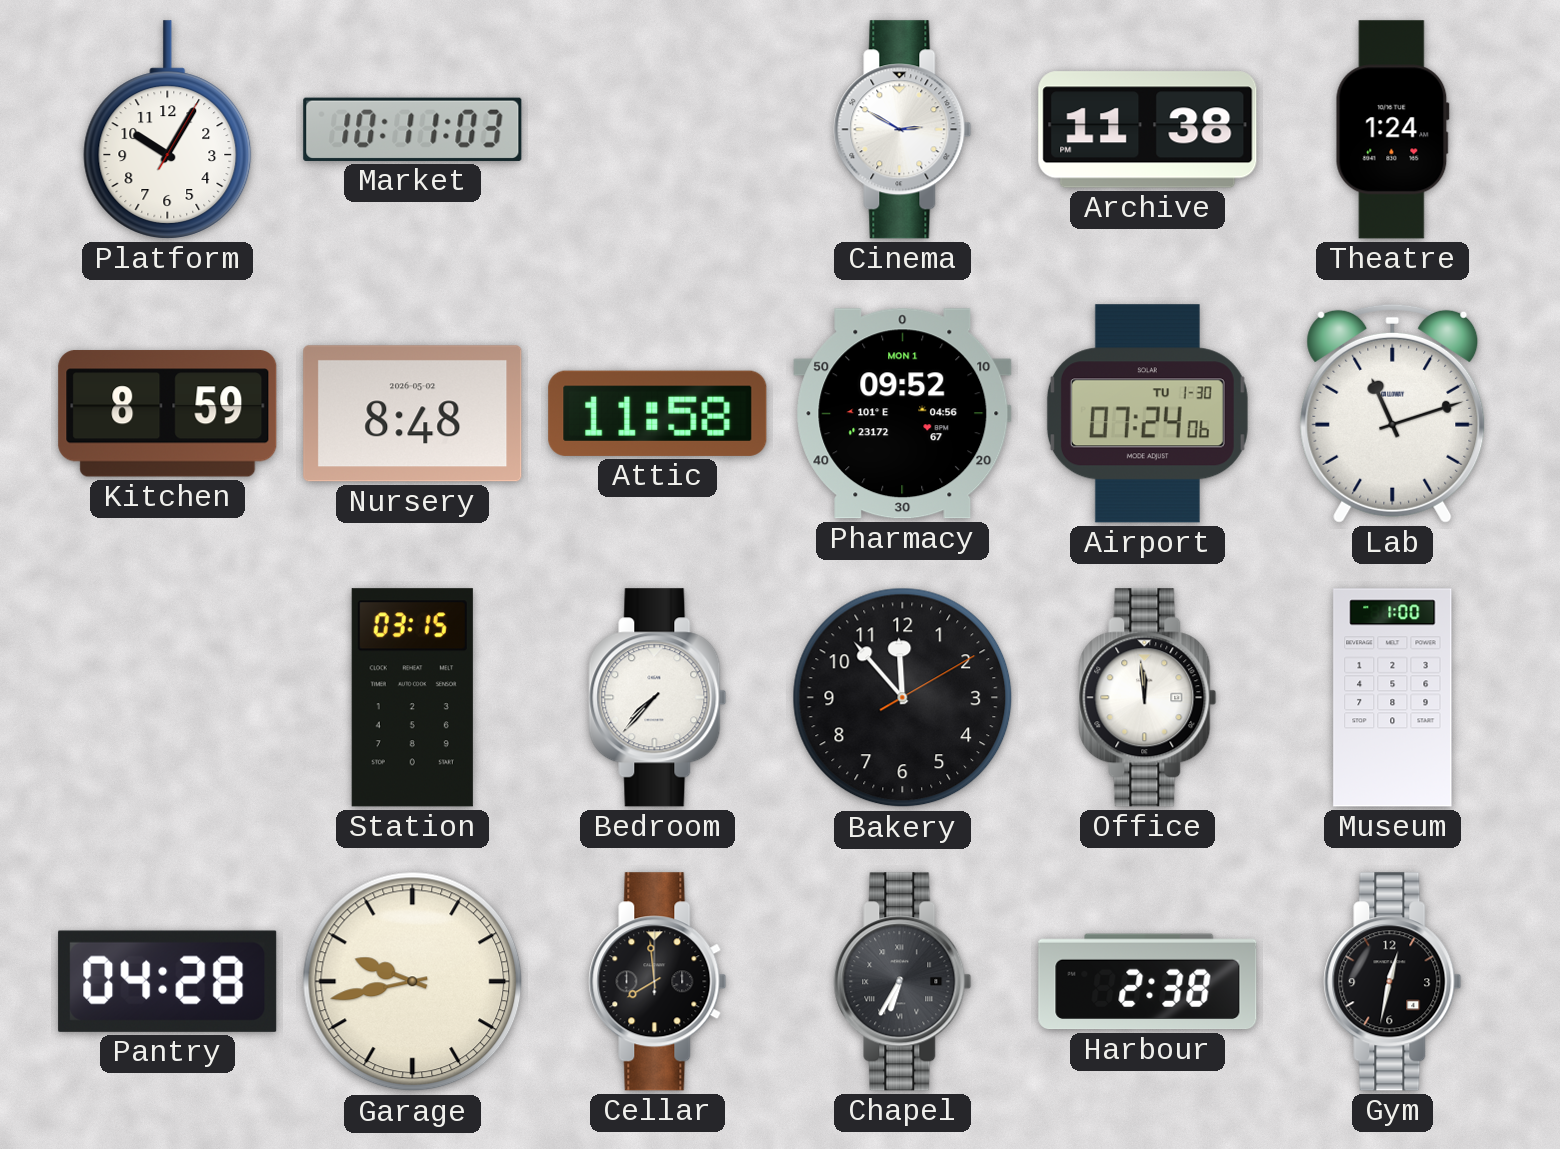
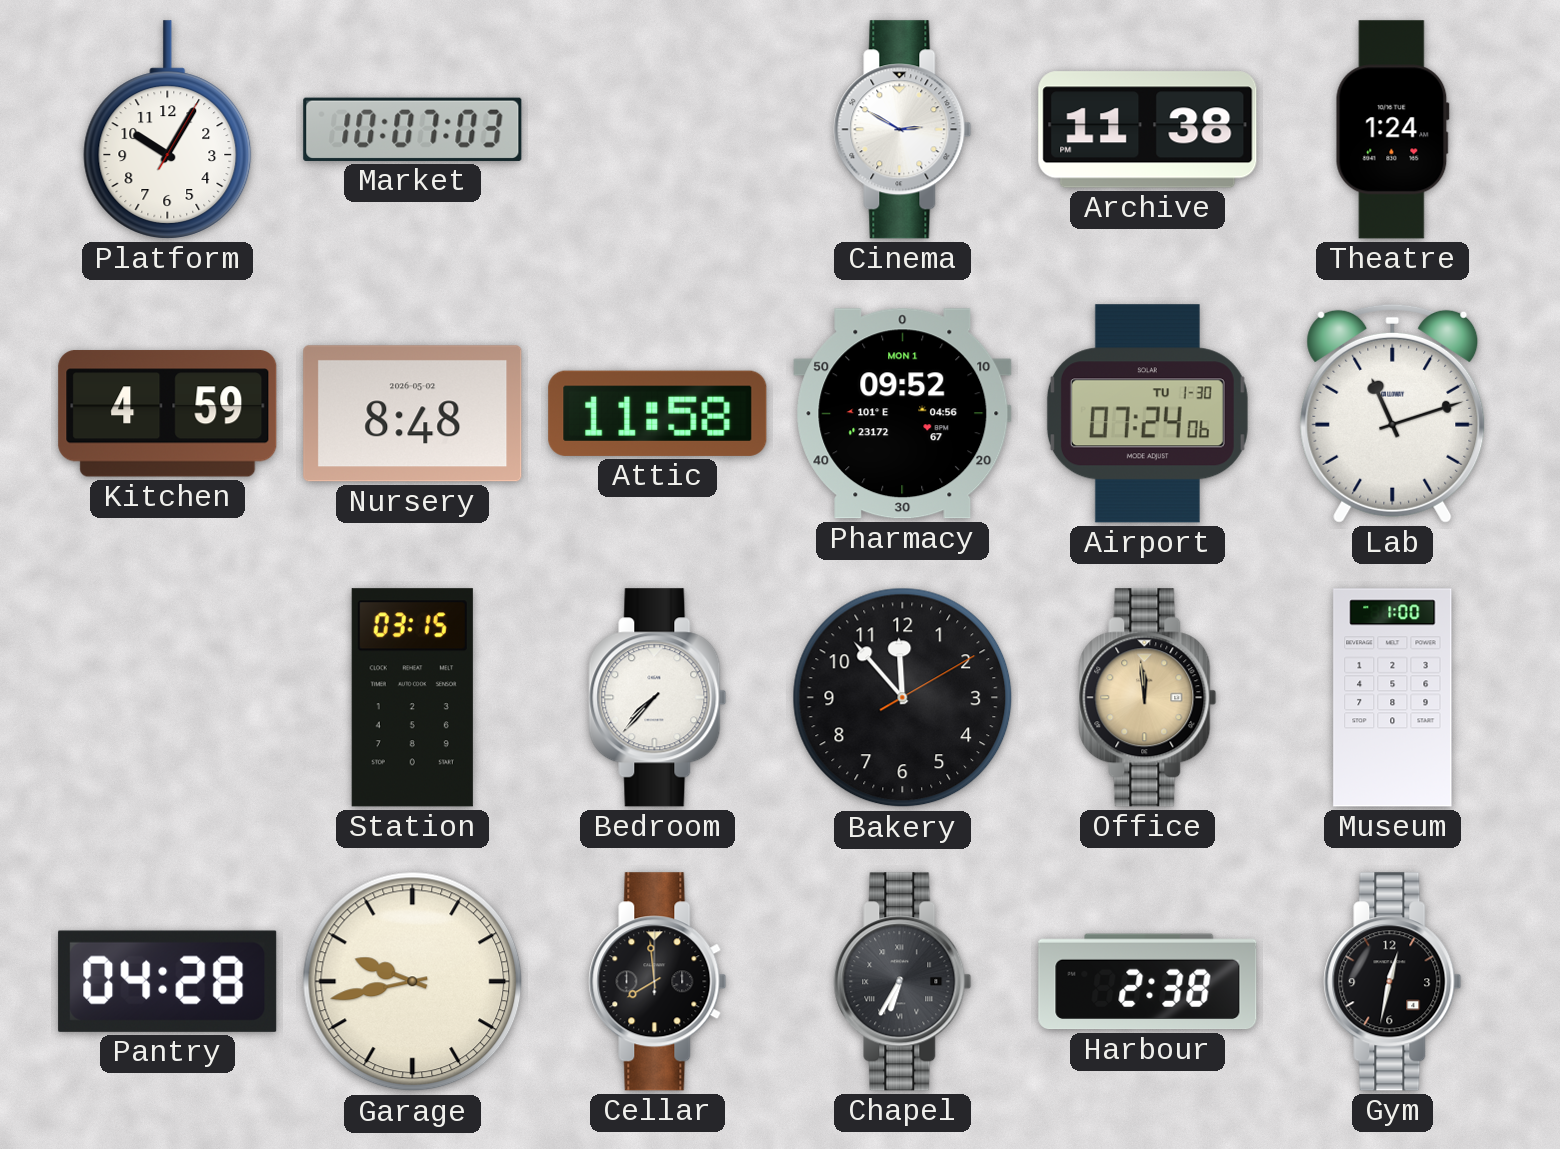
Market: 10:11 -> 10:07
Kitchen: 8:59 -> 4:59
Office dial: white -> champagne
